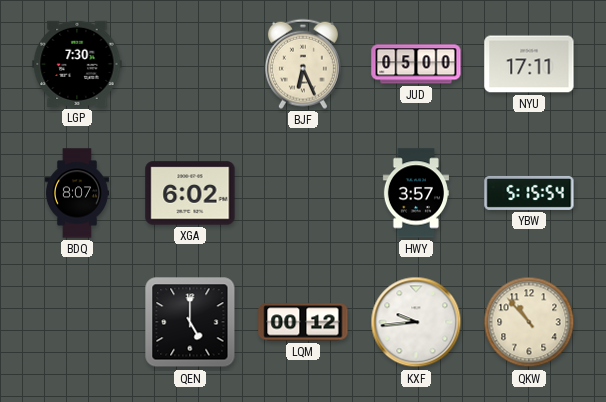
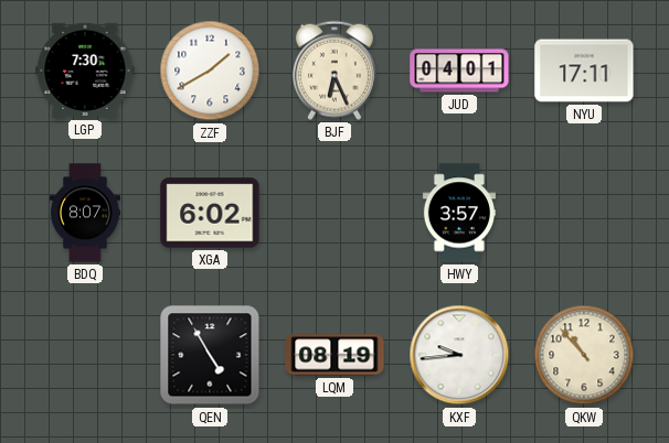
ZZF: none -> 1:40
JUD: 05:00 -> 04:01
YBW: 5:15 -> none
QEN: 5:00 -> 4:55
LQM: 00:12 -> 08:19
